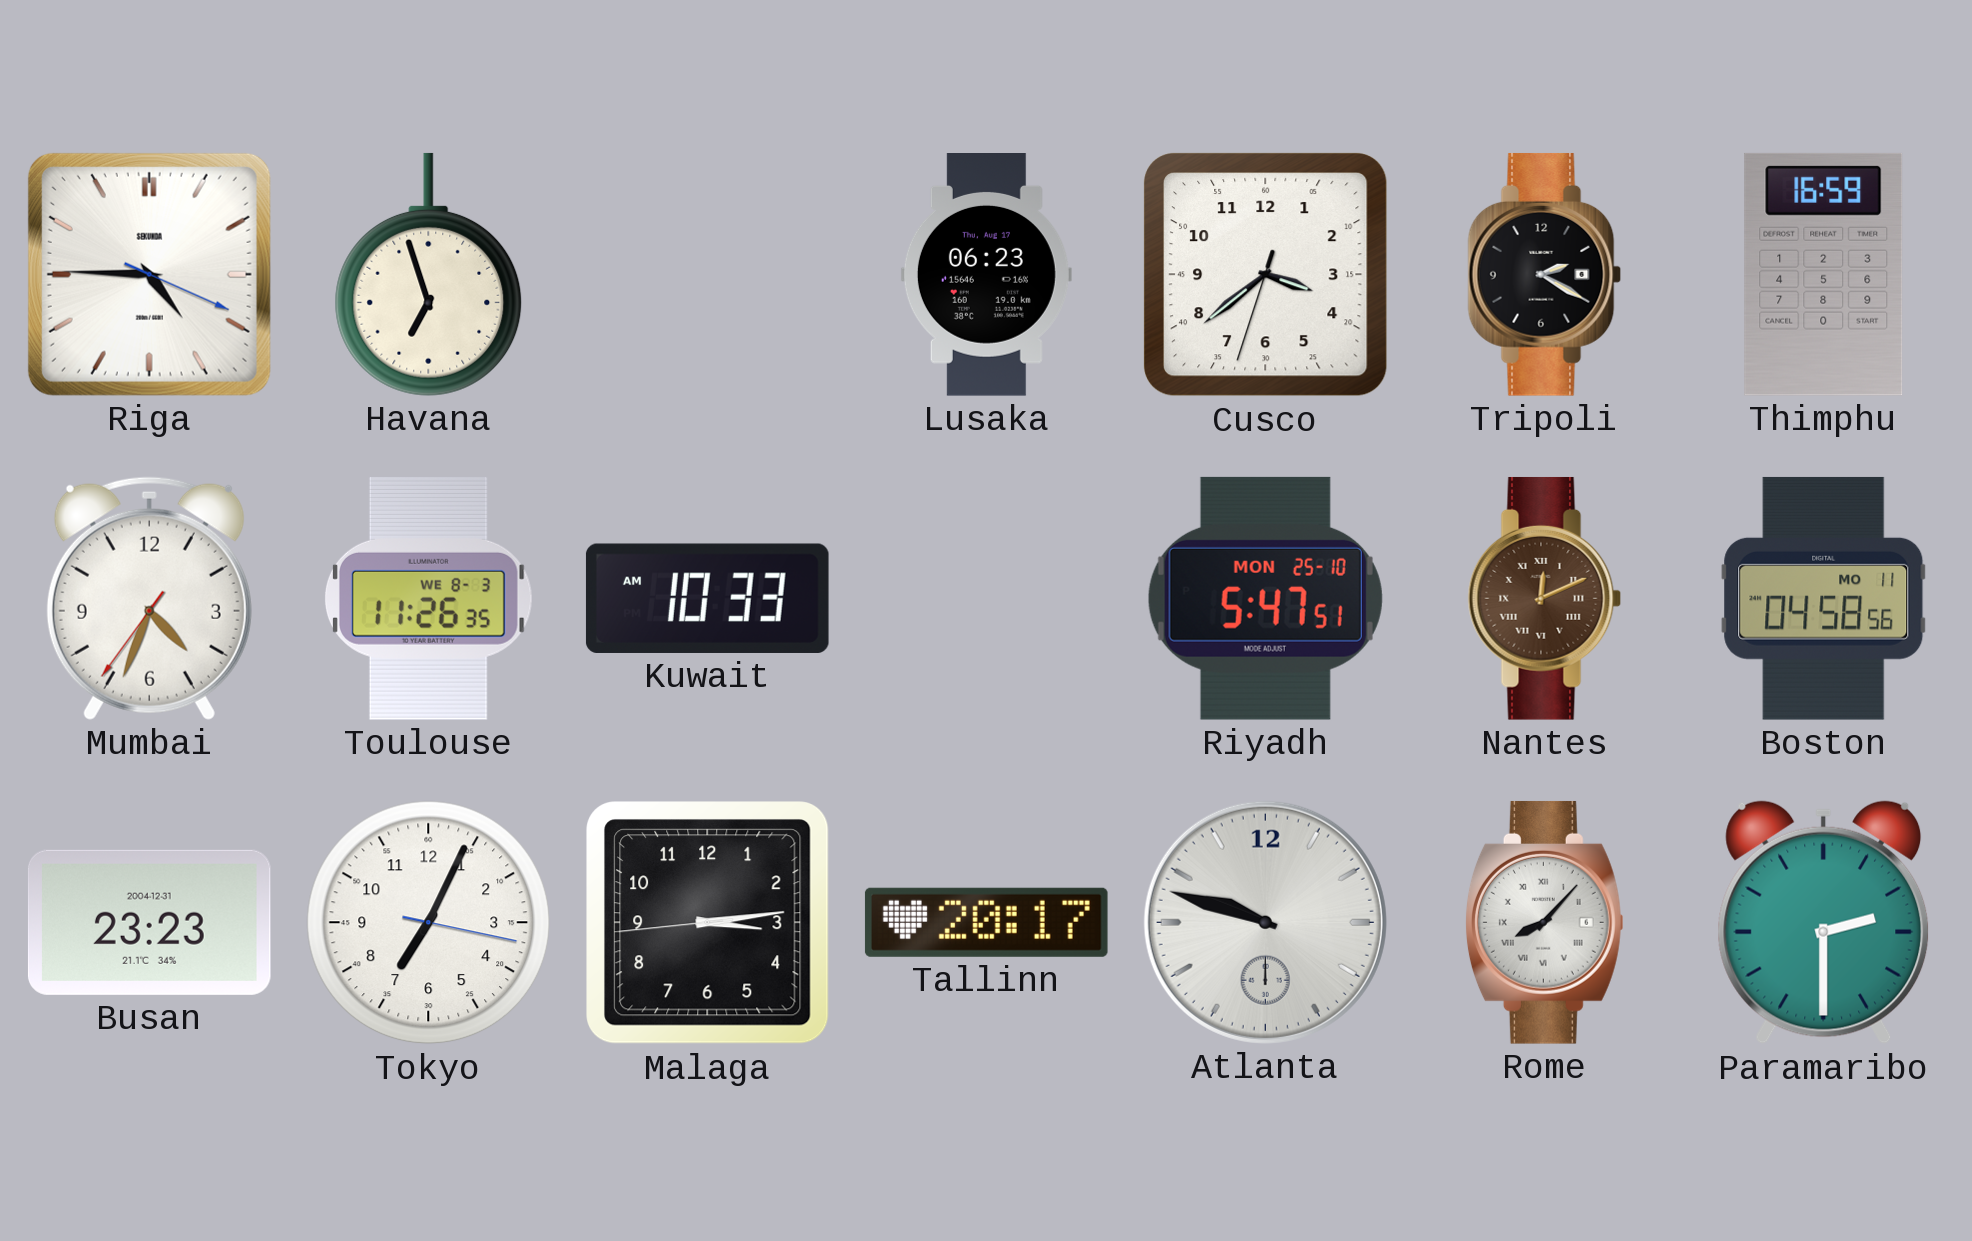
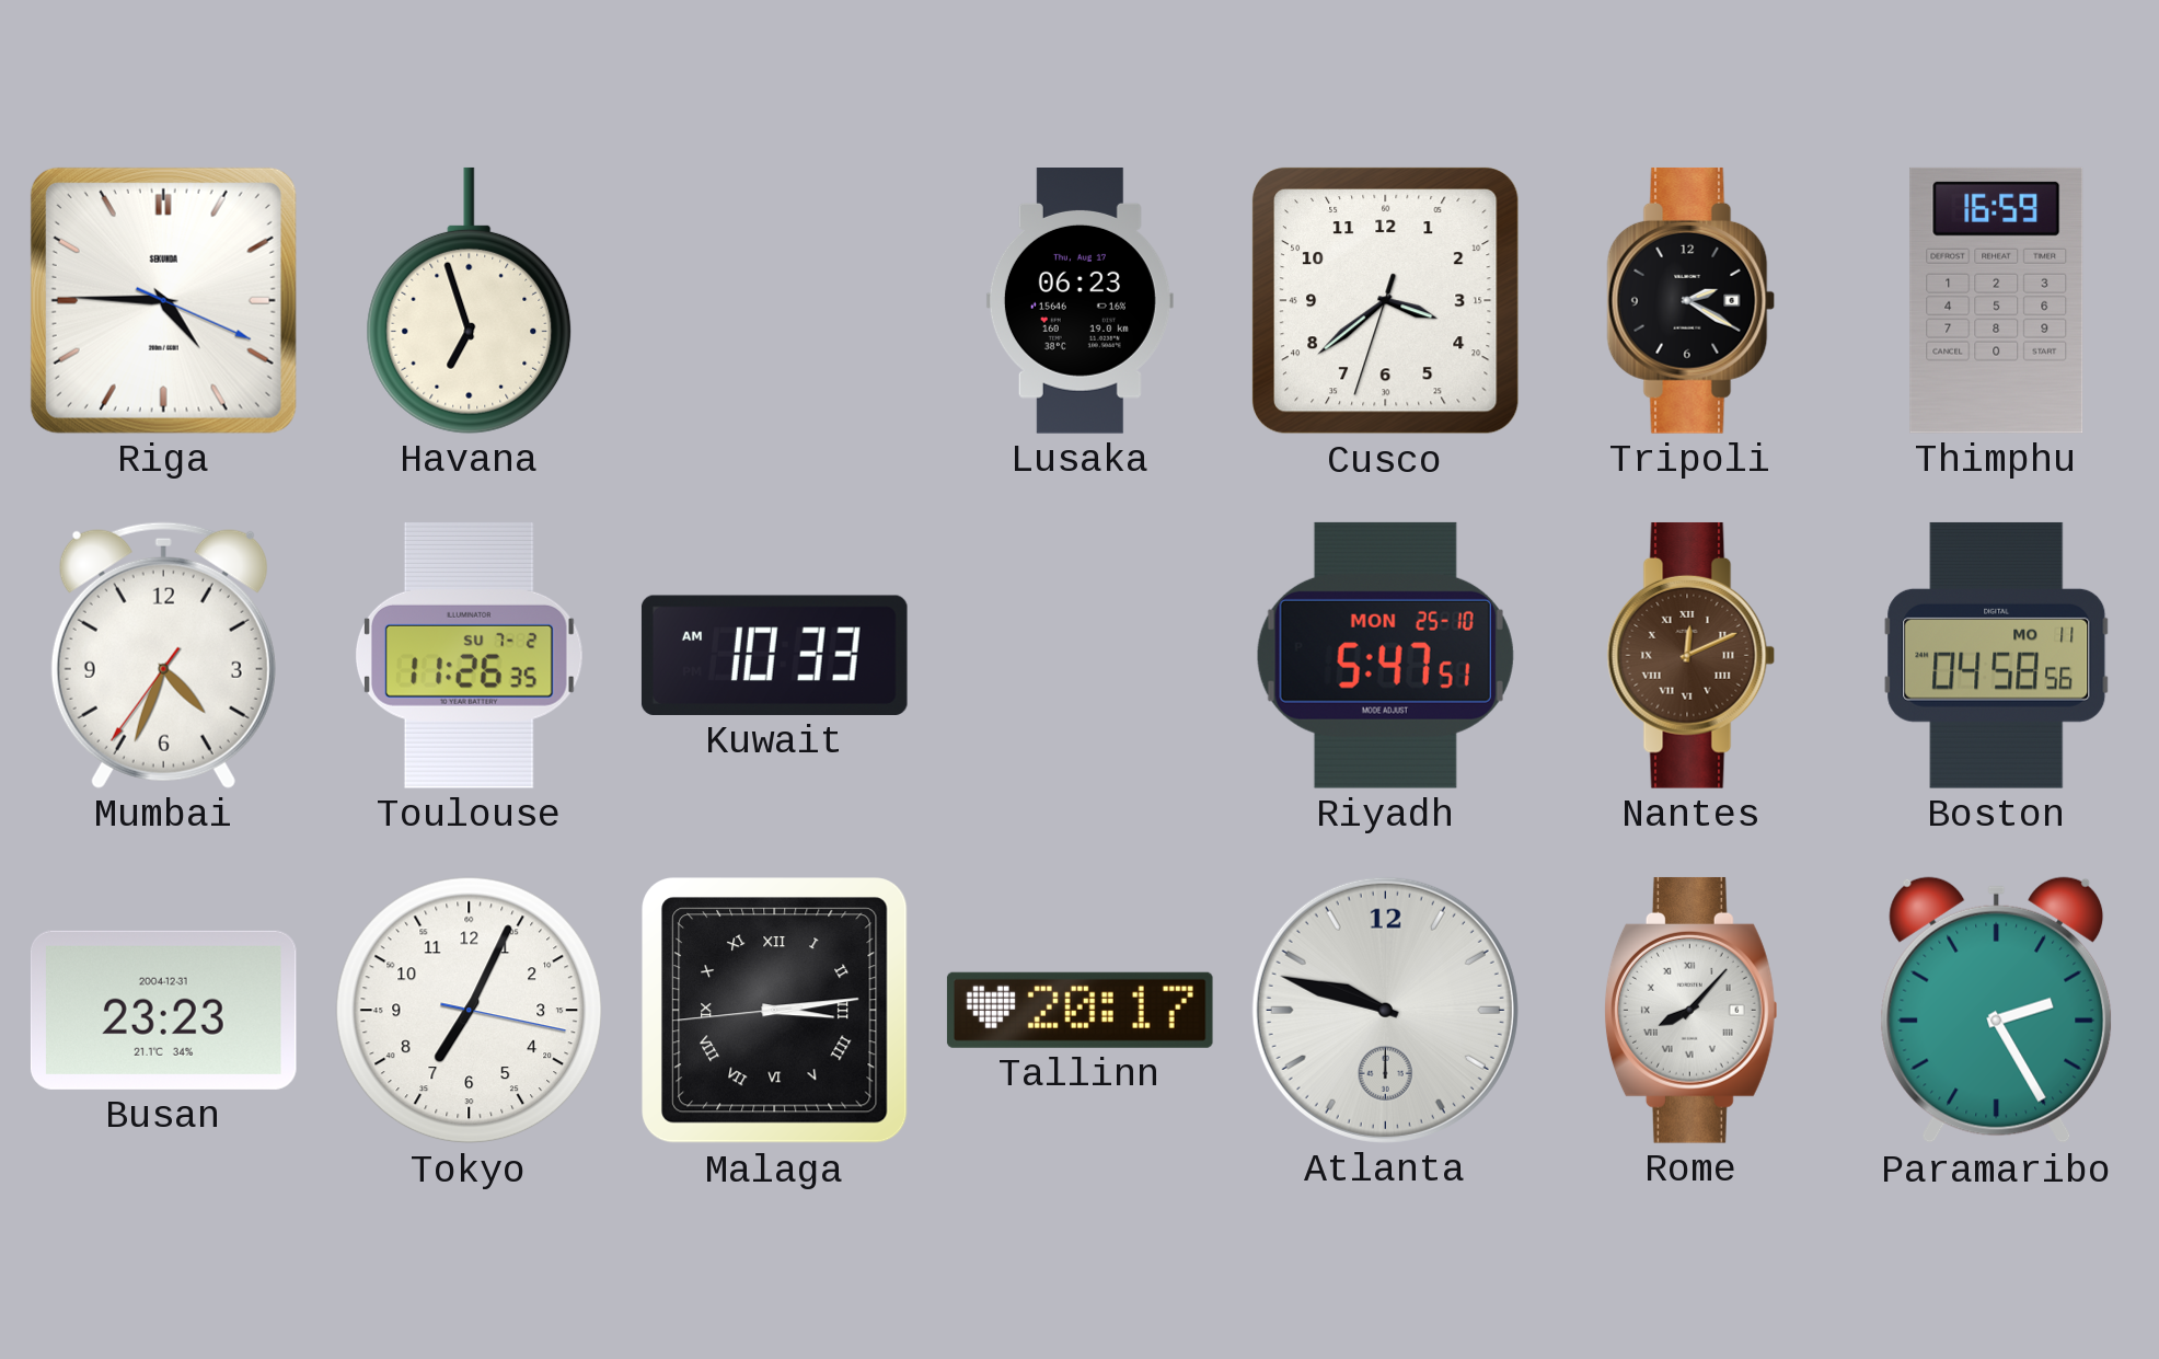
Toulouse date: WE 8-3 -> SU 7-2
Malaga numerals: Arabic -> Roman
Paramaribo: 2:30 -> 2:25
